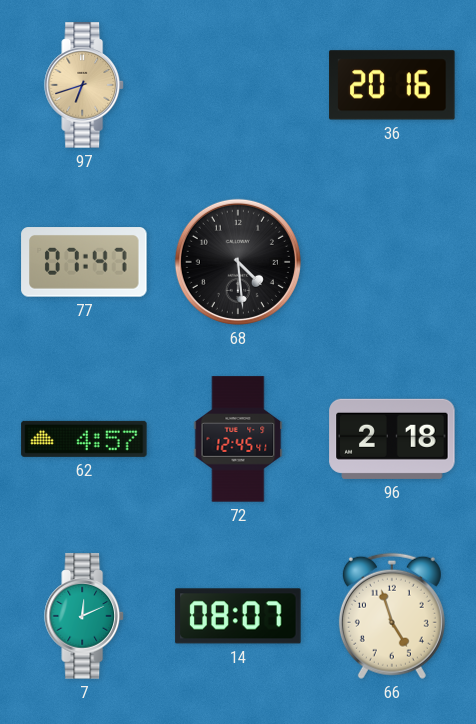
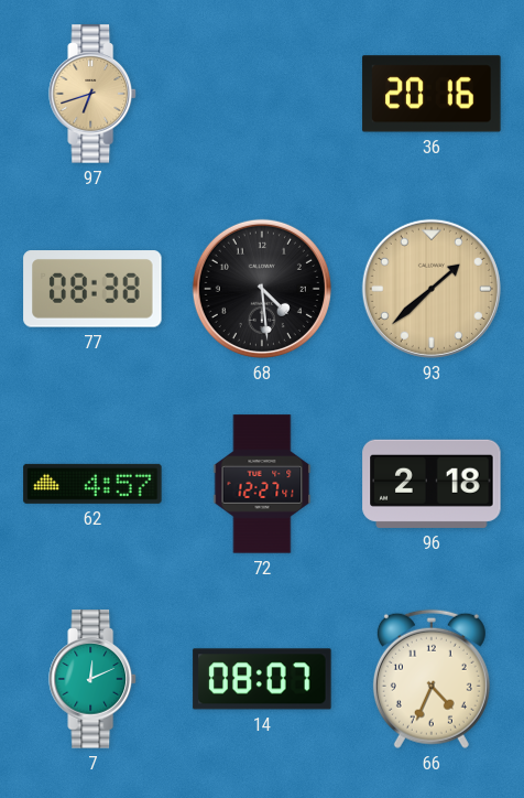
77: 07:47 -> 08:38
93: none -> 1:38
72: 12:45 -> 12:27
66: 4:57 -> 4:34
